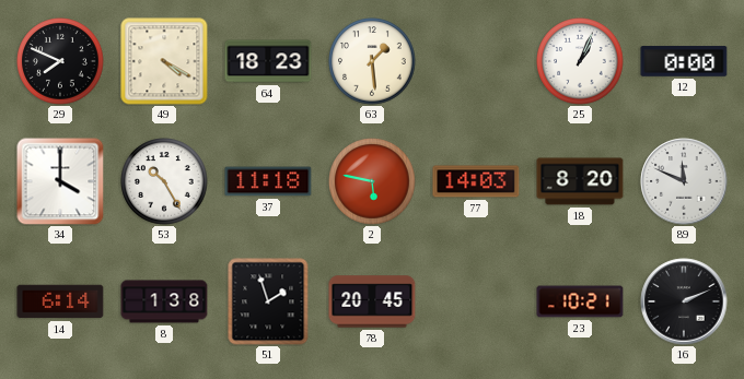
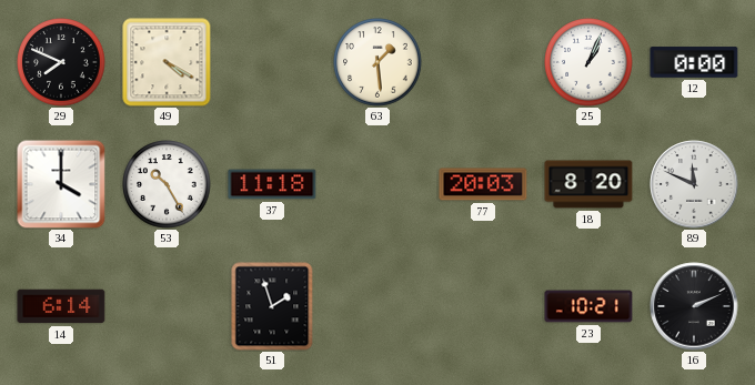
64: 18:23 -> none
2: 5:47 -> none
77: 14:03 -> 20:03
8: 1:38 -> none
78: 20:45 -> none
